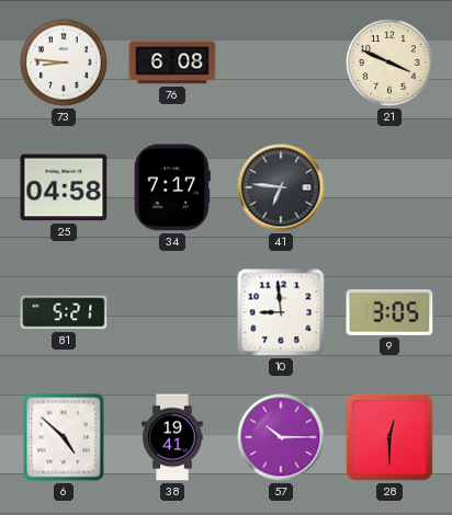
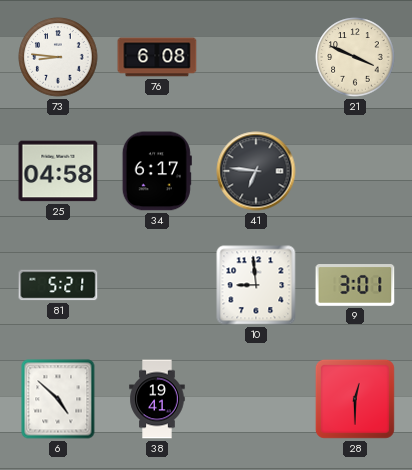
34: 7:17 -> 6:17
9: 3:05 -> 3:01
57: 10:15 -> none
